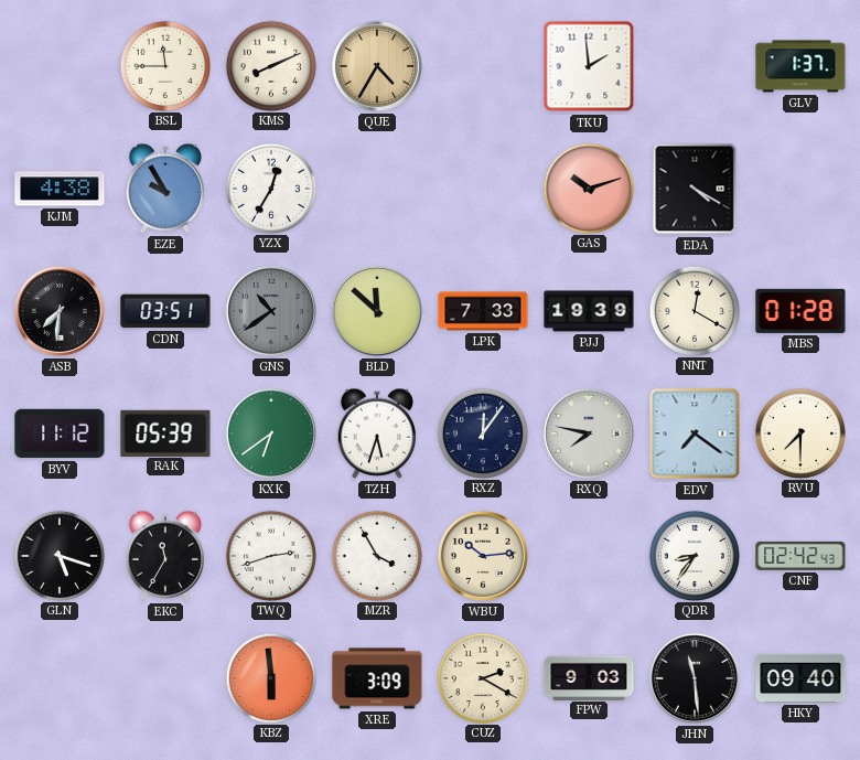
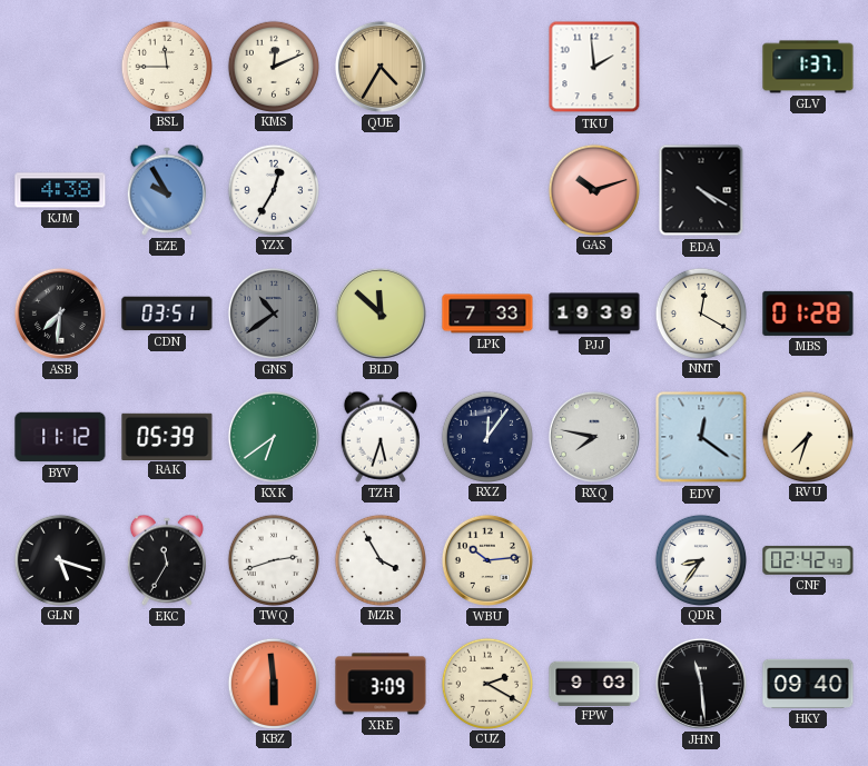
KMS: 8:11 -> 12:11
EDV: 7:21 -> 12:21
RVU: 7:30 -> 7:33
